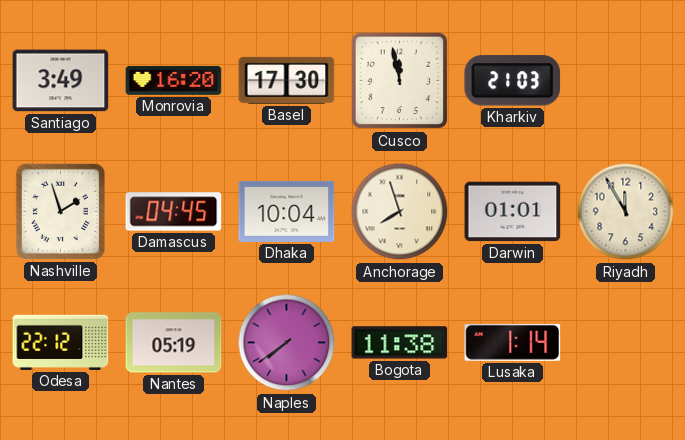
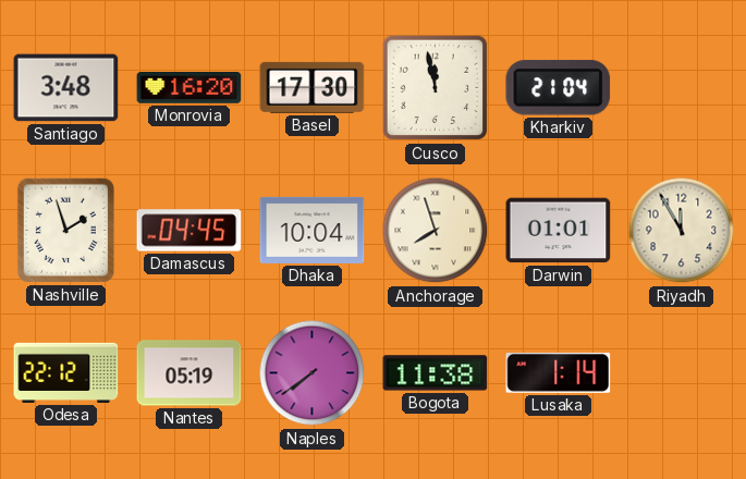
Santiago: 3:49 -> 3:48
Kharkiv: 21:03 -> 21:04
